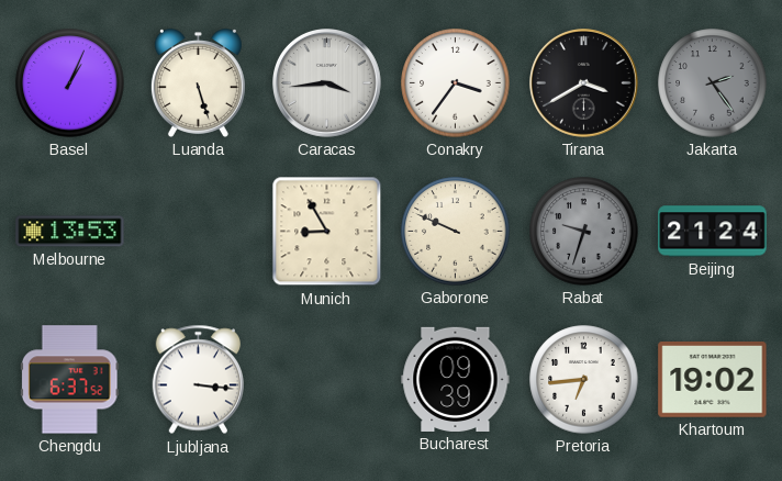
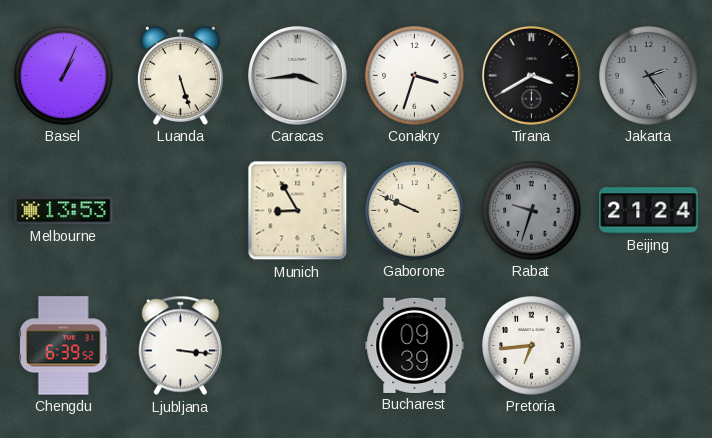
Conakry: 3:36 -> 3:33
Chengdu: 6:37 -> 6:39
Khartoum: 19:02 -> none
